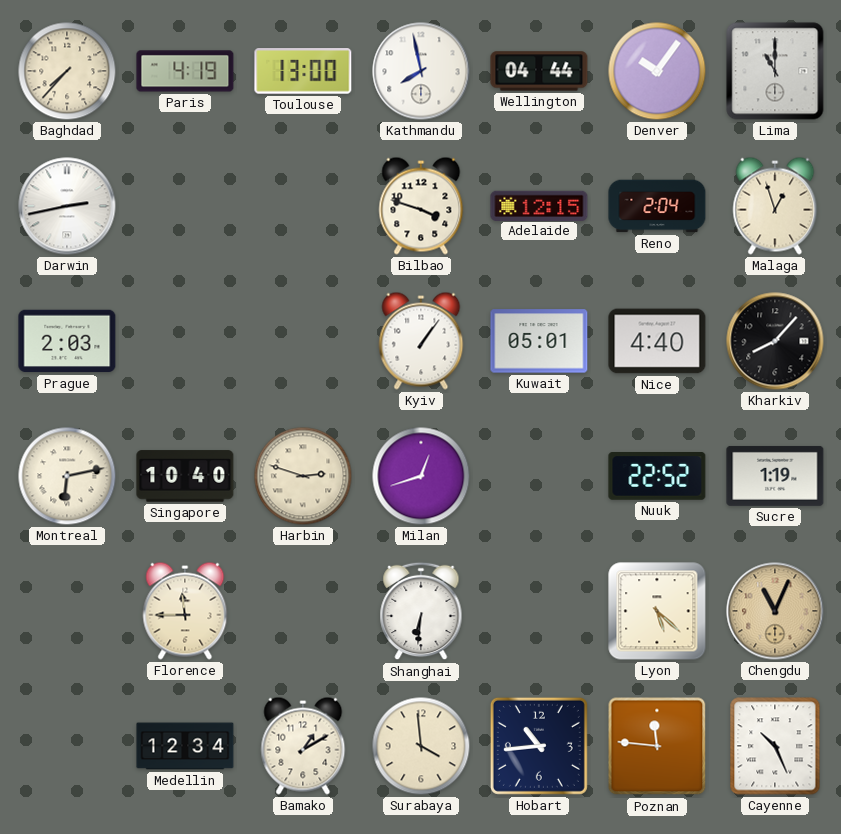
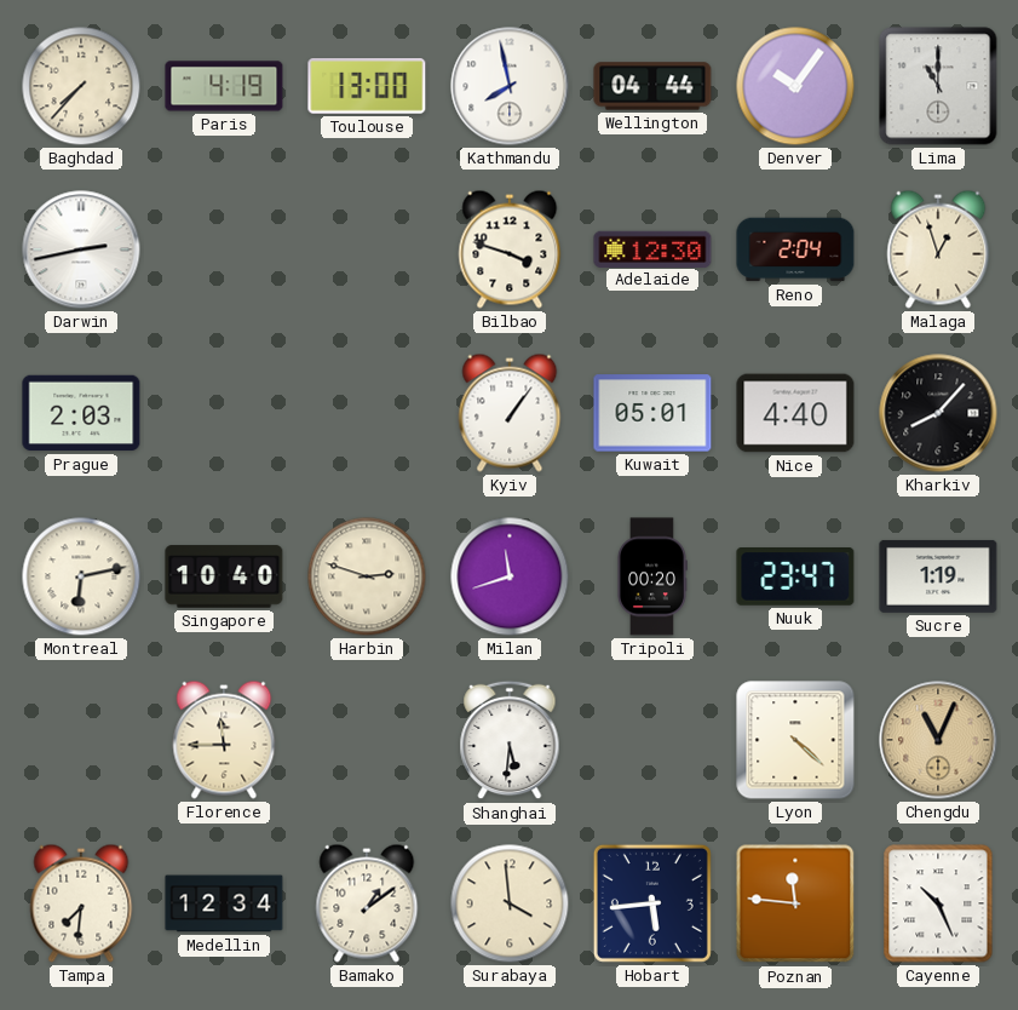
Adelaide: 12:15 -> 12:30
Milan: 12:42 -> 11:42
Tripoli: none -> 00:20
Nuuk: 22:52 -> 23:47
Shanghai: 6:31 -> 5:31
Lyon: 5:22 -> 4:22
Tampa: none -> 7:31
Bamako: 1:10 -> 1:09
Hobart: 10:44 -> 5:44
